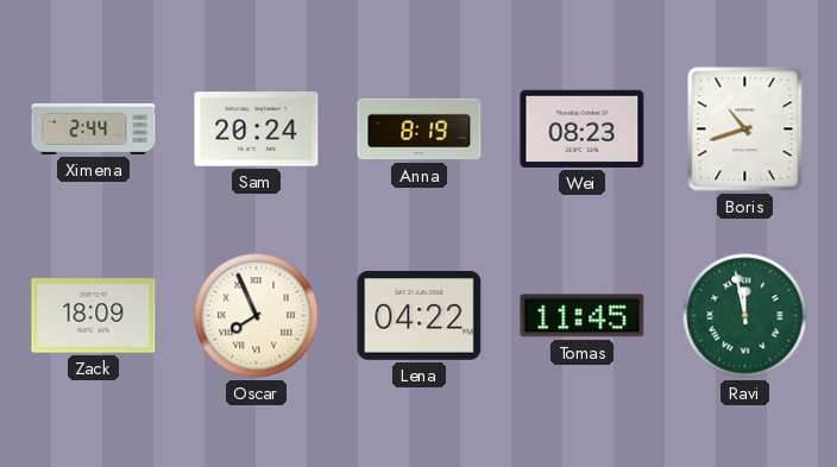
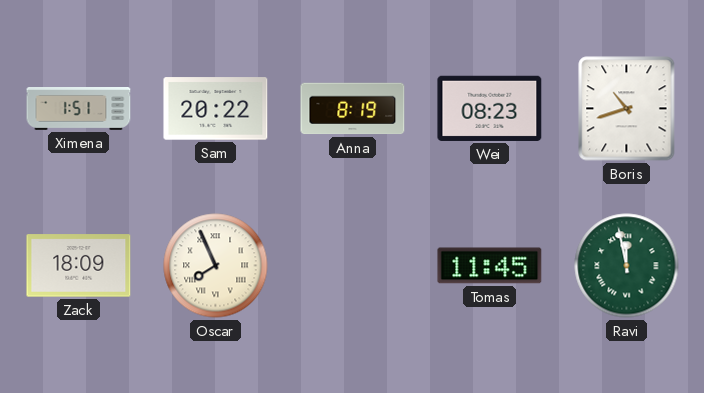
Ximena: 2:44 -> 1:51
Sam: 20:24 -> 20:22
Lena: 04:22 -> none
